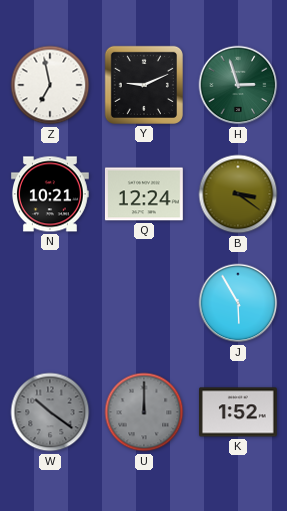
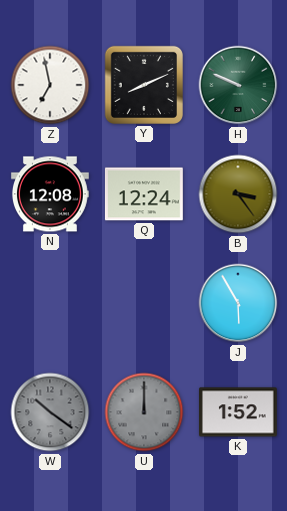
Y: 9:11 -> 8:11
H: 2:57 -> 9:49
N: 10:21 -> 12:08
B: 3:21 -> 3:24
